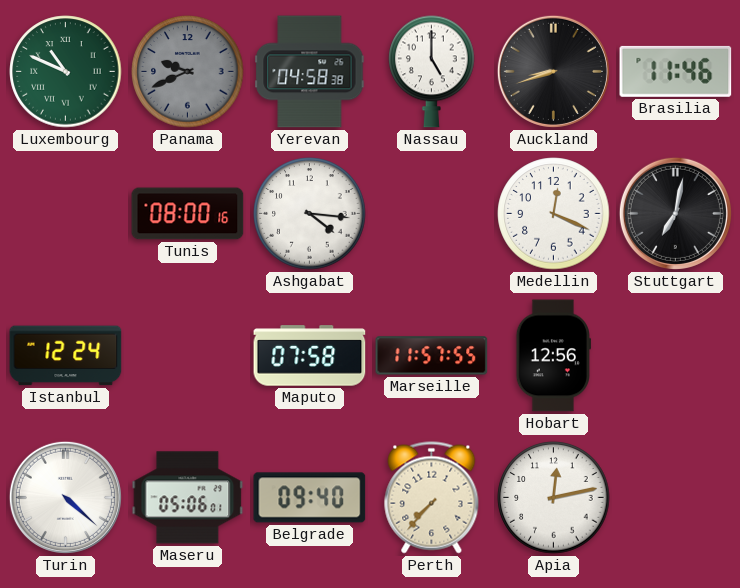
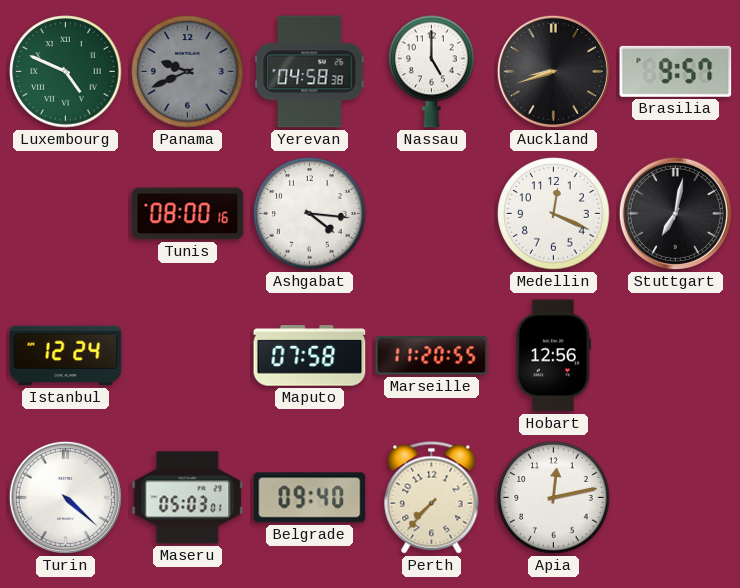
Luxembourg: 10:49 -> 4:49
Brasilia: 11:46 -> 9:57
Marseille: 11:57 -> 11:20
Maseru: 05:06 -> 05:03
